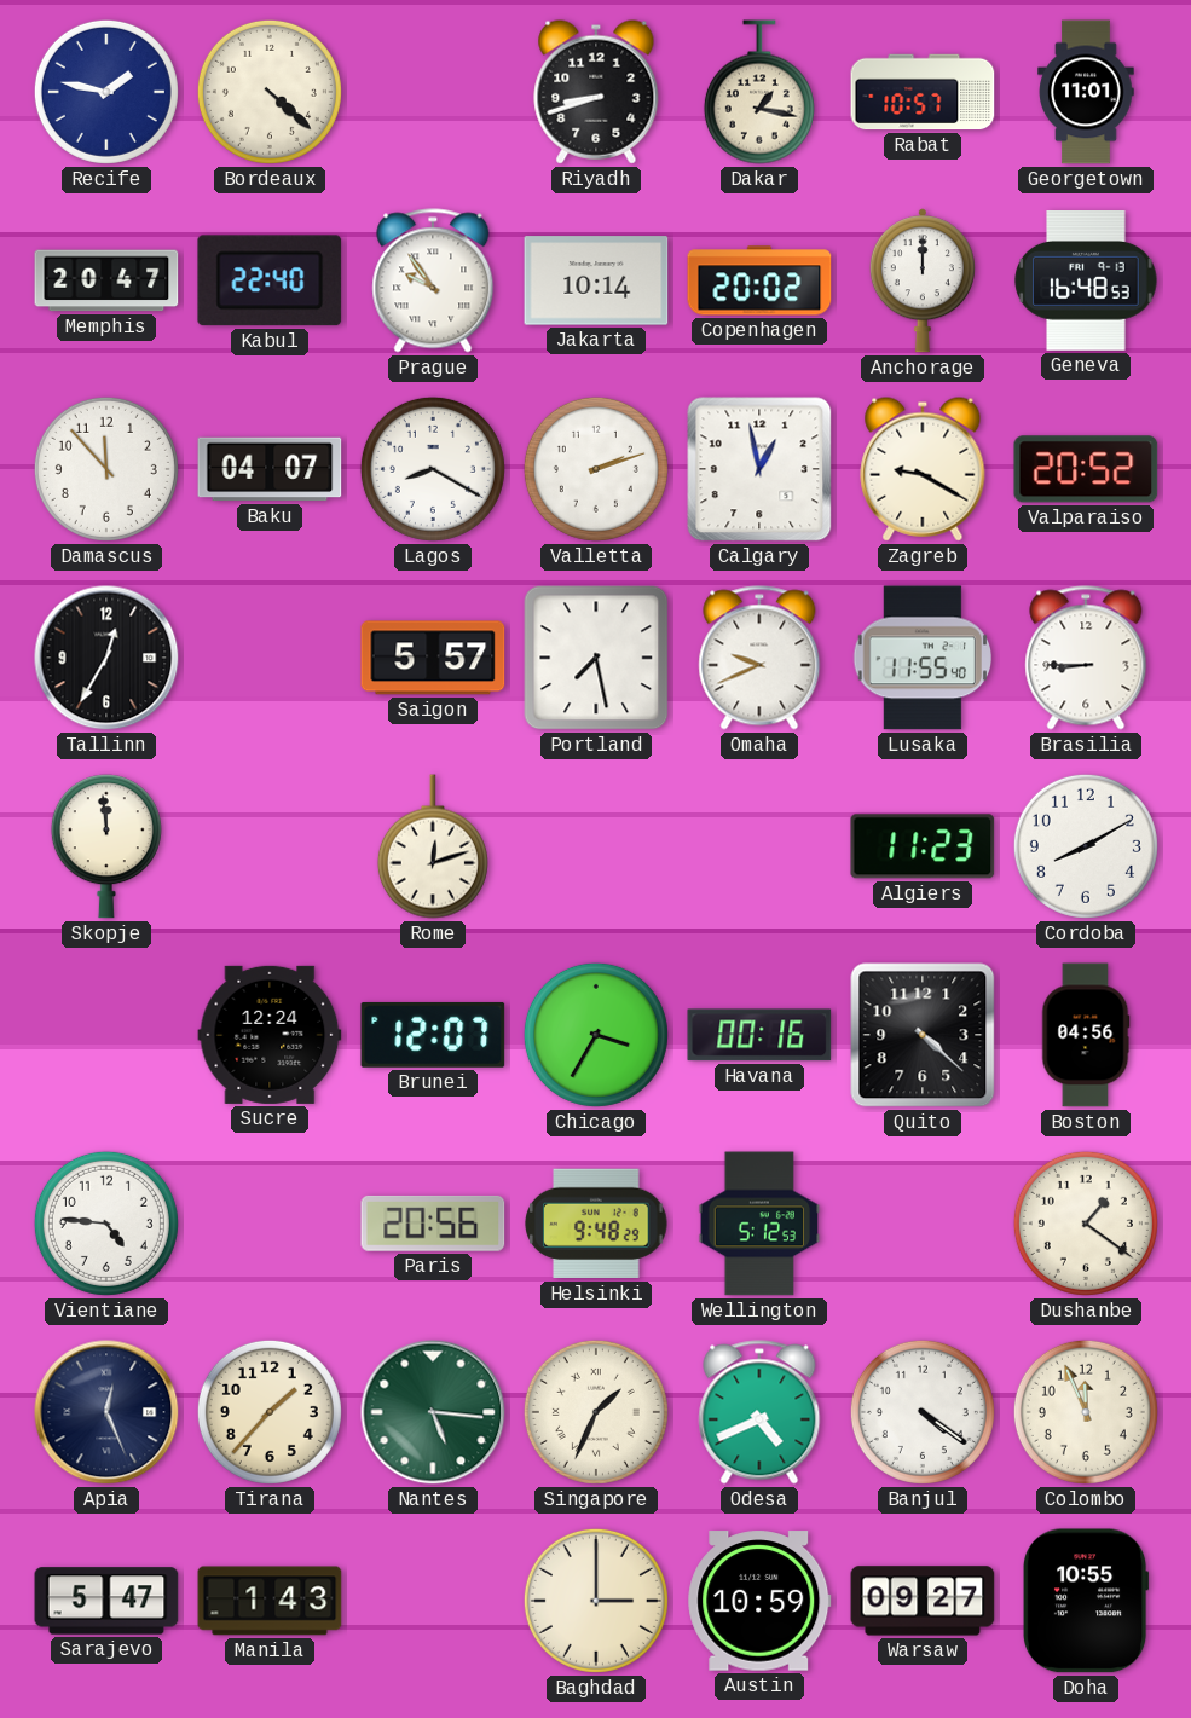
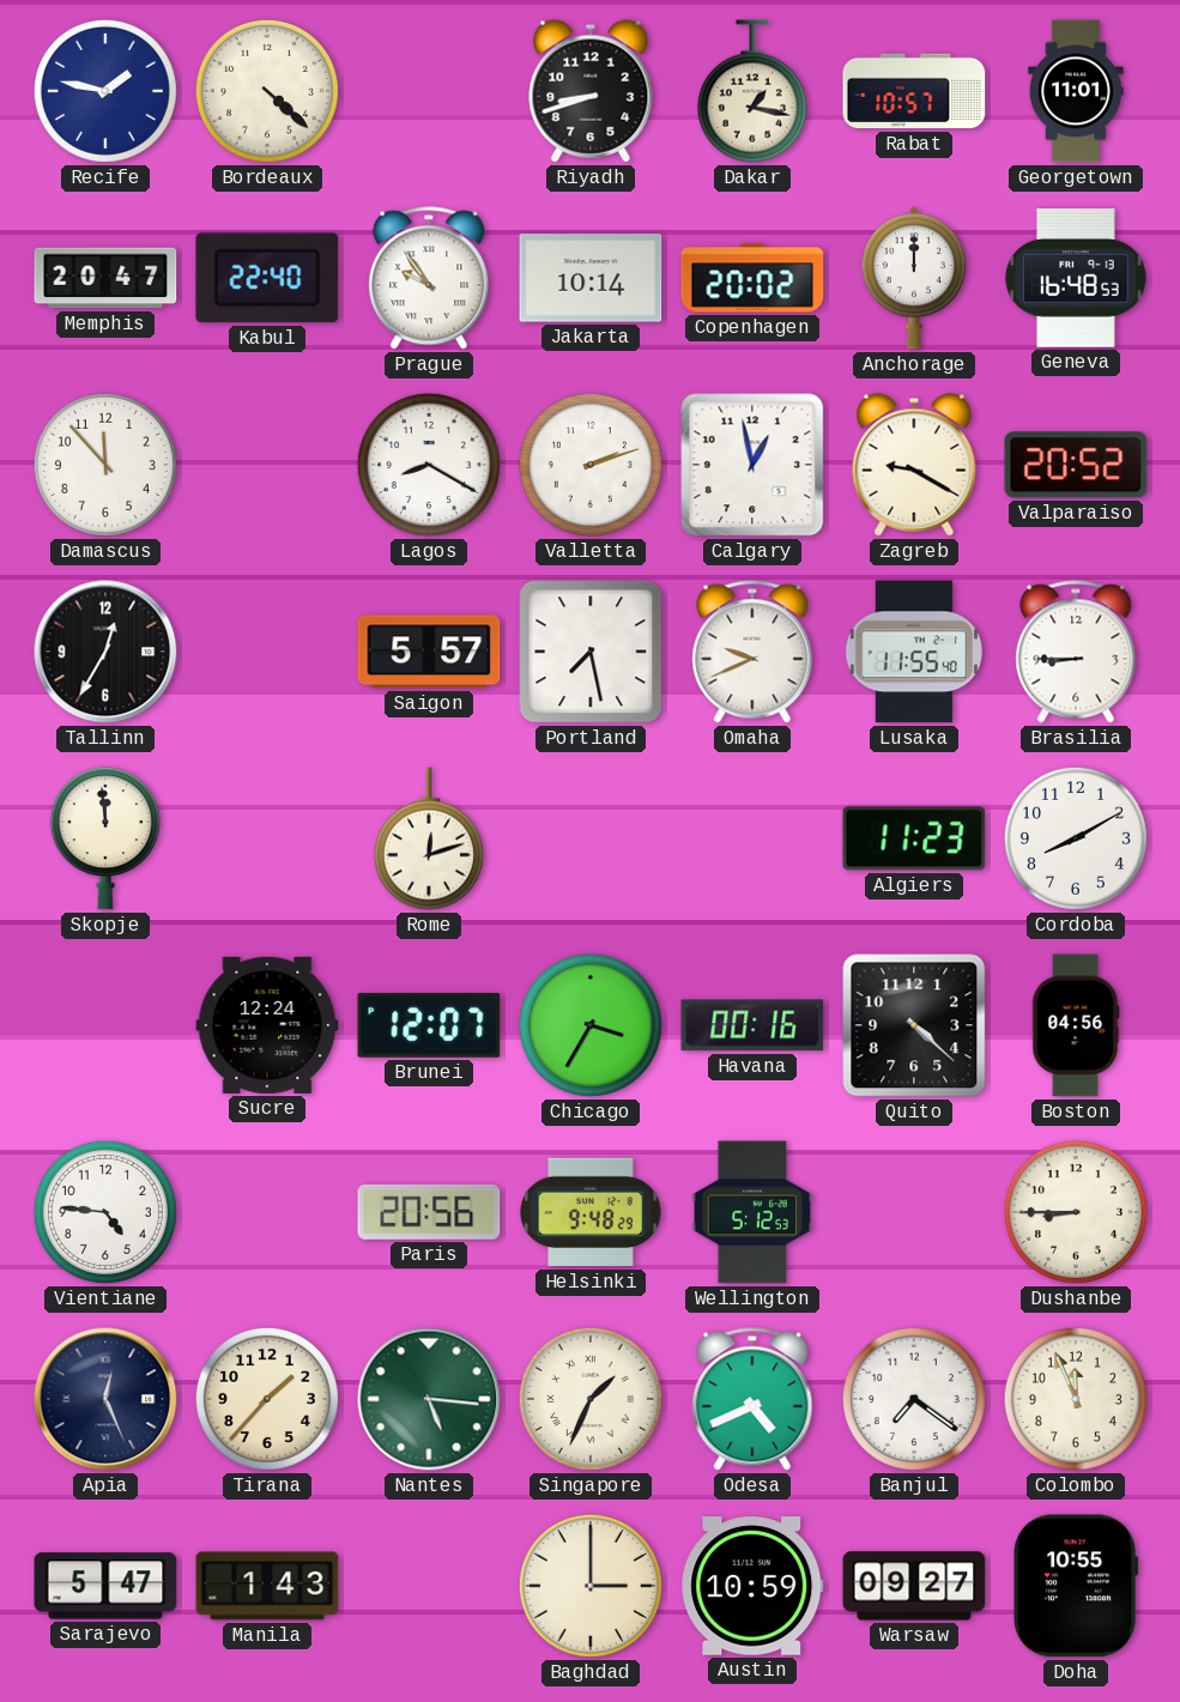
Baku: 04:07 -> none
Dushanbe: 1:21 -> 8:45
Banjul: 4:21 -> 7:21
